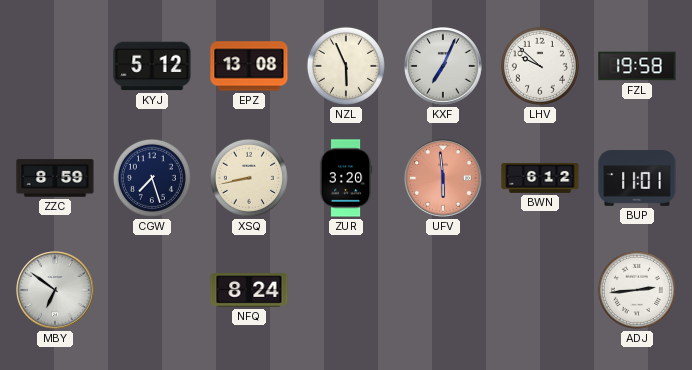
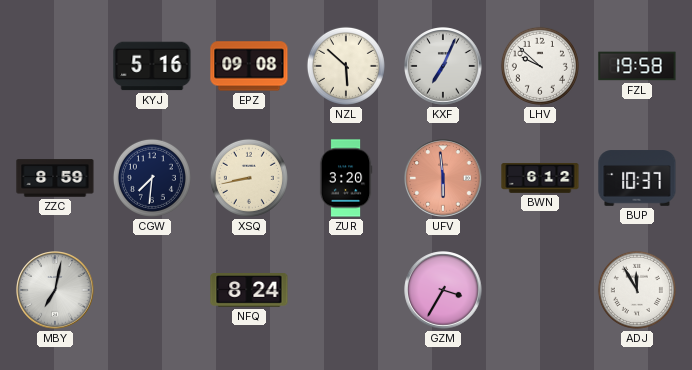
KYJ: 5:12 -> 5:16
EPZ: 13:08 -> 09:08
NZL: 5:56 -> 5:52
CGW: 7:27 -> 7:31
BUP: 11:01 -> 10:37
MBY: 6:51 -> 7:02
GZM: none -> 3:35
ADJ: 2:44 -> 11:55
